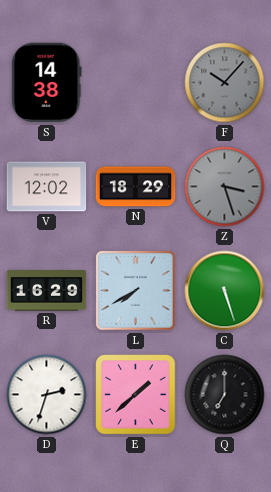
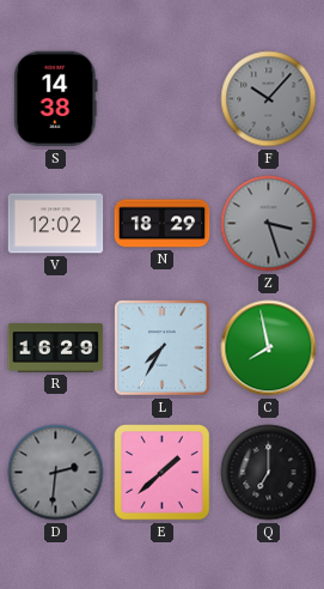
L: 7:40 -> 7:35
C: 5:27 -> 7:58
D: 2:33 -> 2:31
D dial: white -> grey
